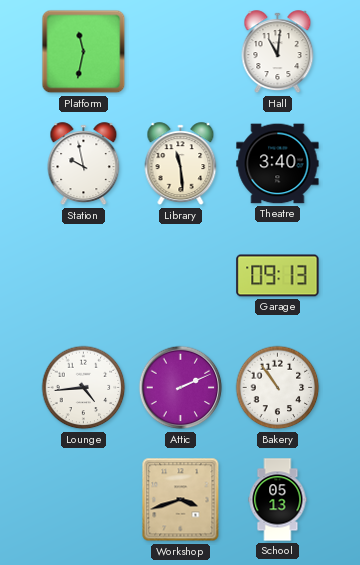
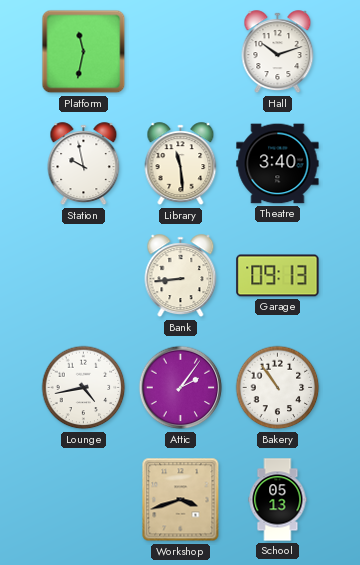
Hall: 11:01 -> 10:12
Bank: none -> 8:44
Lounge: 4:44 -> 4:43
Attic: 2:11 -> 2:06
